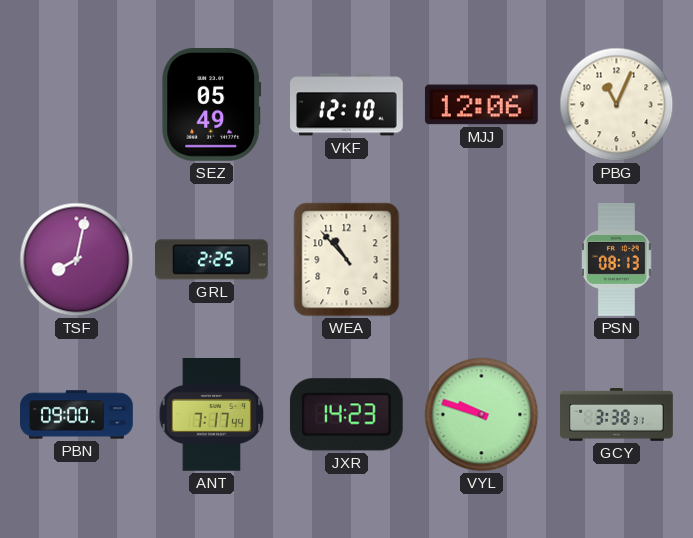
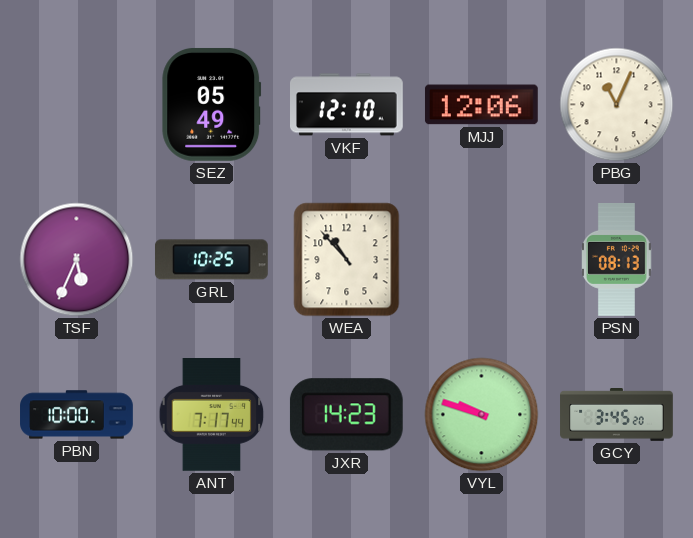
TSF: 8:02 -> 5:34
GRL: 2:25 -> 10:25
PBN: 09:00 -> 10:00
GCY: 3:38 -> 3:45
